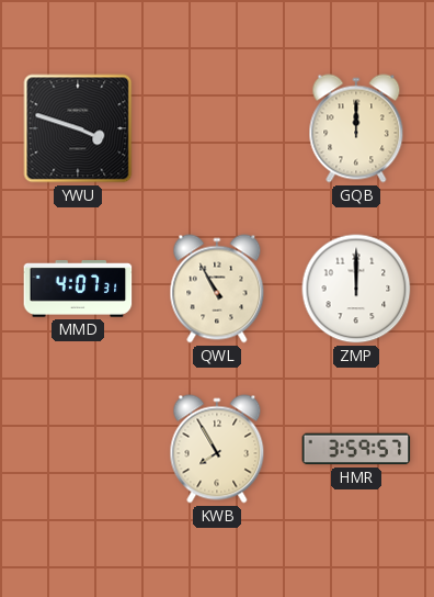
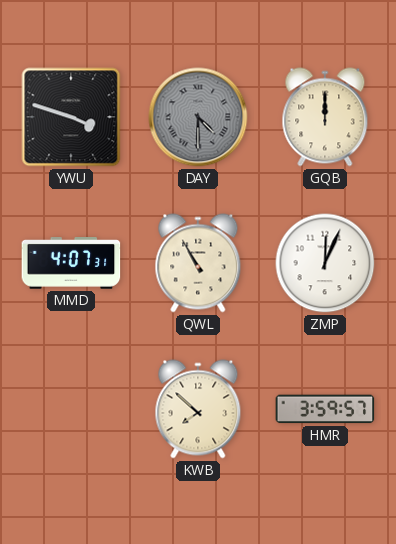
DAY: none -> 4:30
ZMP: 12:00 -> 12:04
KWB: 7:55 -> 7:52
